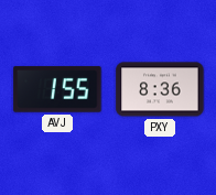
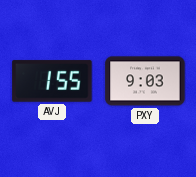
PXY: 8:36 -> 9:03
